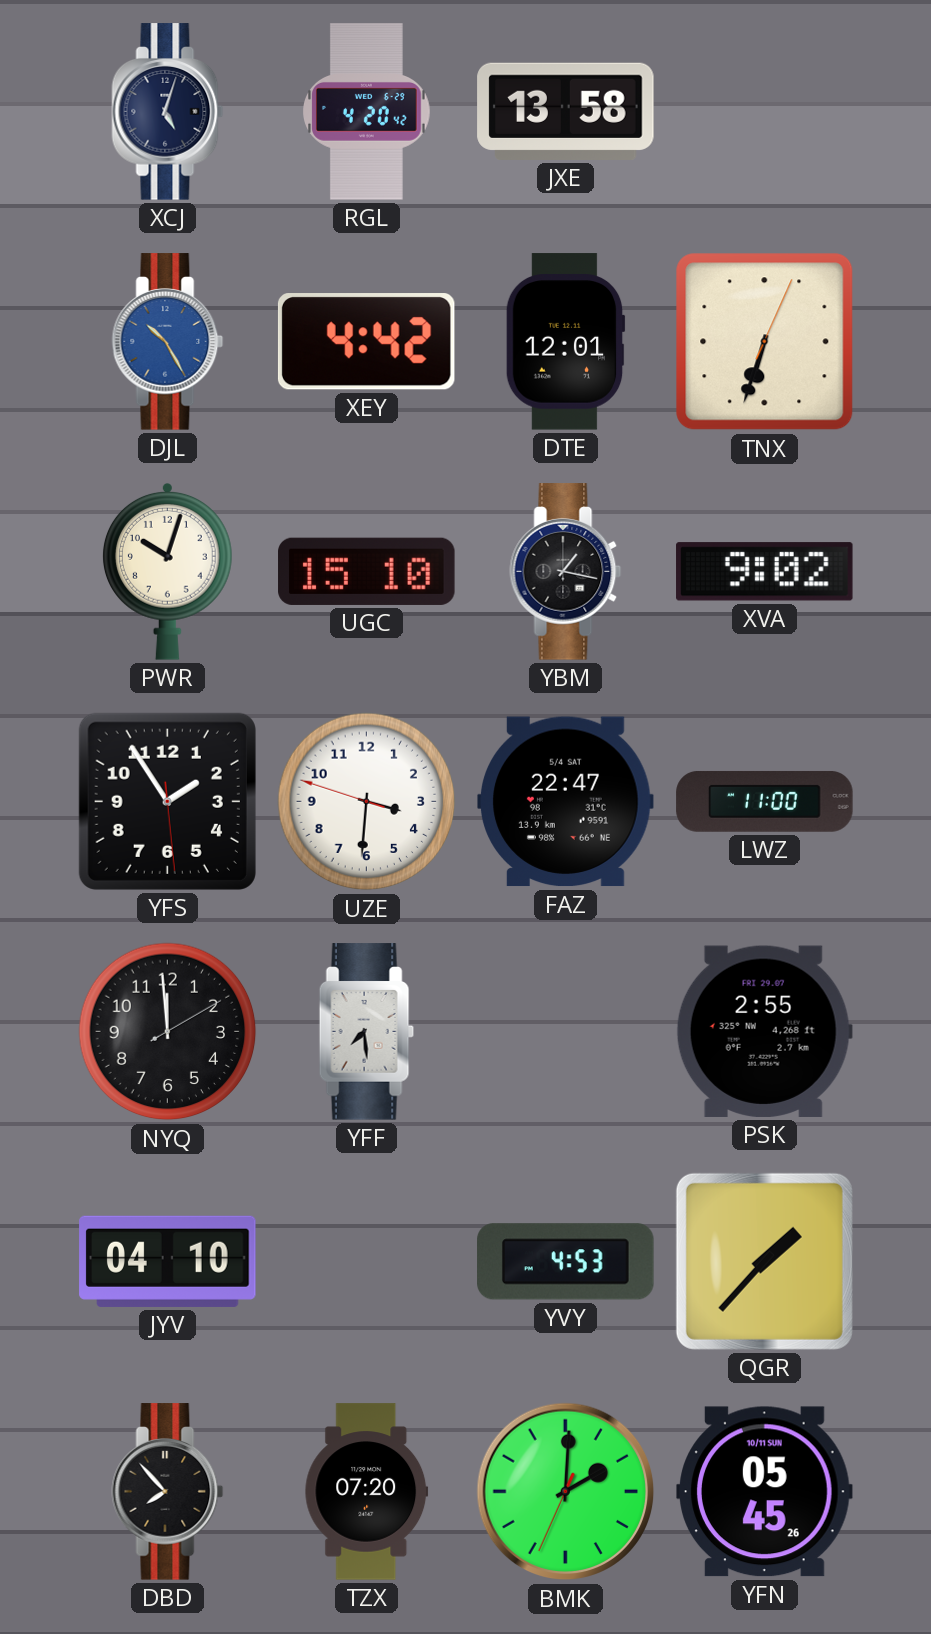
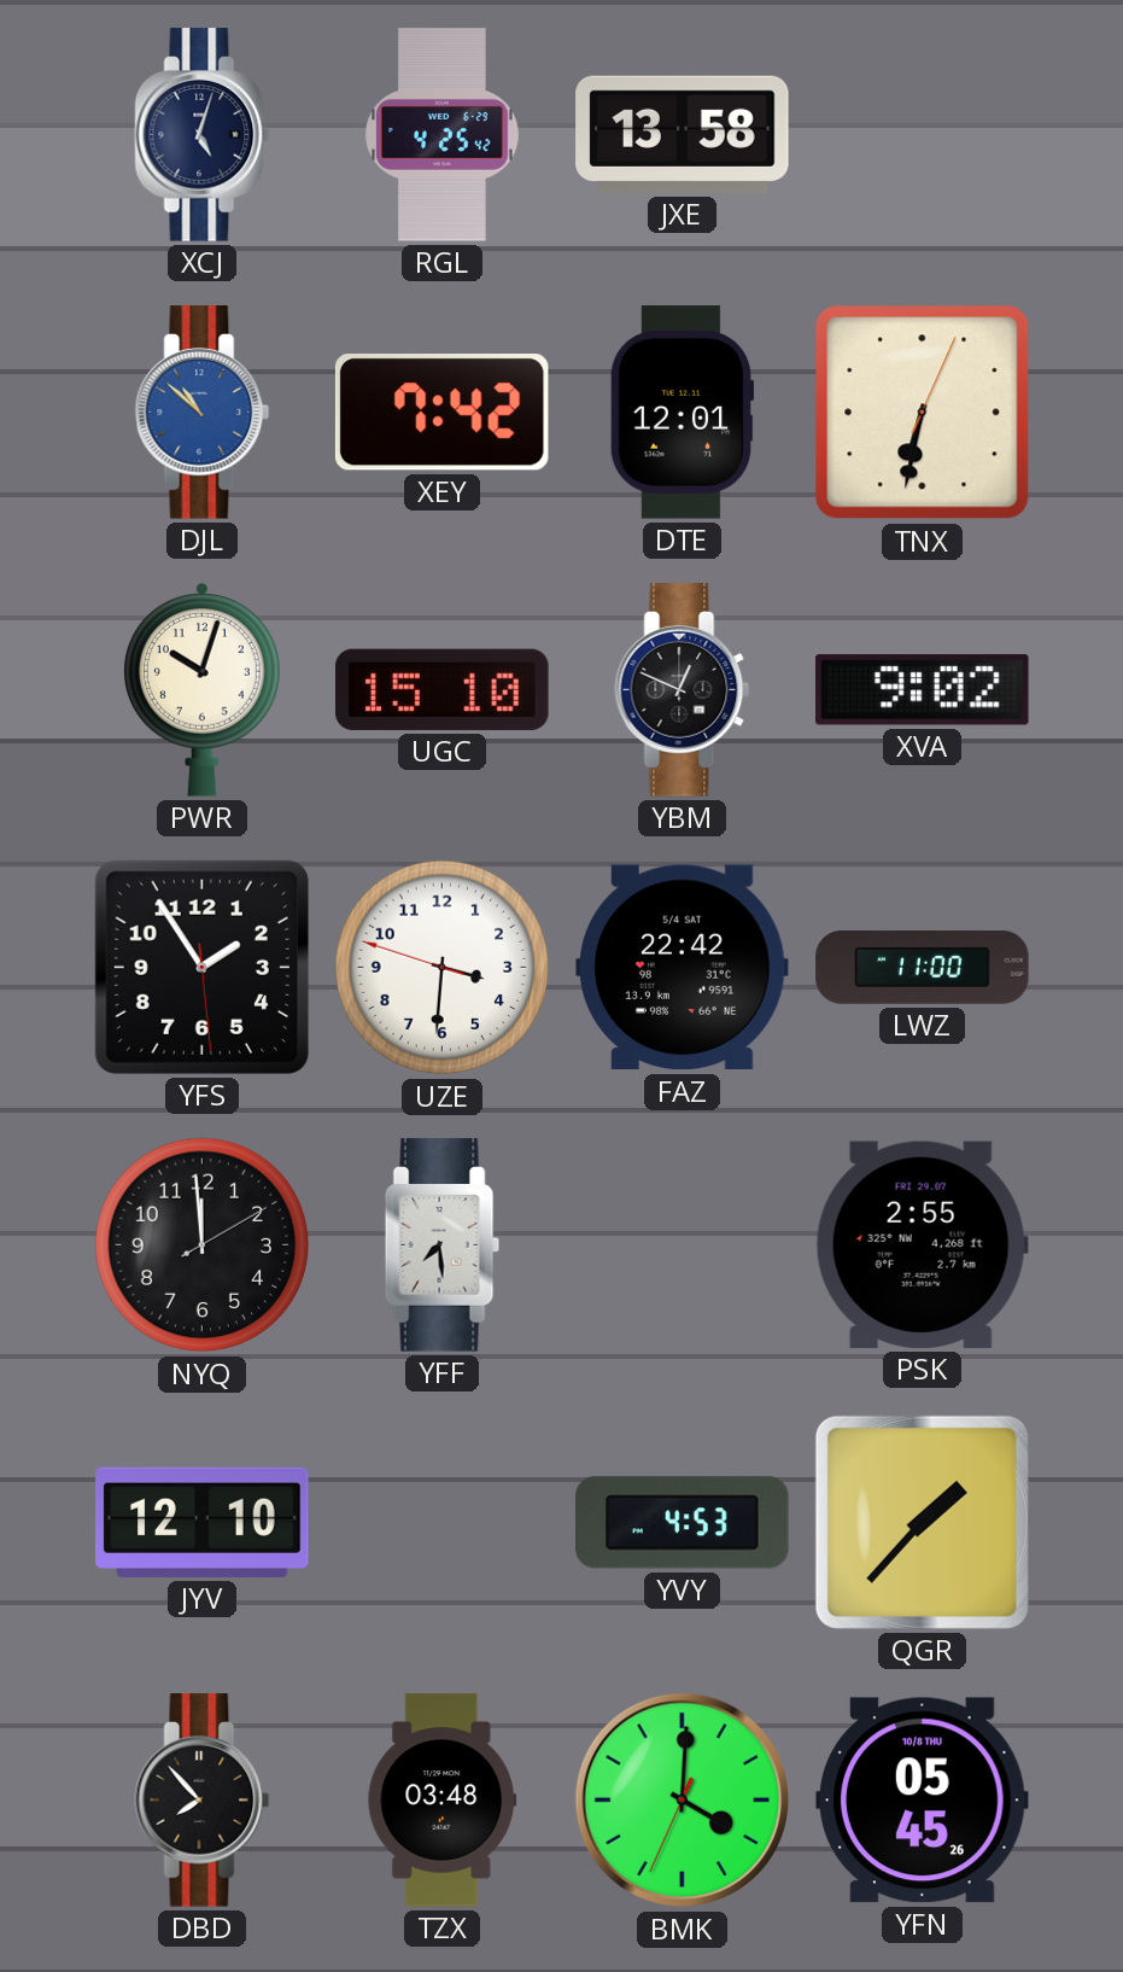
RGL: 4:20 -> 4:25
DJL: 10:25 -> 10:52
XEY: 4:42 -> 7:42
TNX: 6:33 -> 6:32
YBM: 1:17 -> 12:49
FAZ: 22:47 -> 22:42
JYV: 04:10 -> 12:10
TZX: 07:20 -> 03:48
BMK: 2:00 -> 4:00
YFN date: 10/11 SUN -> 10/8 THU
